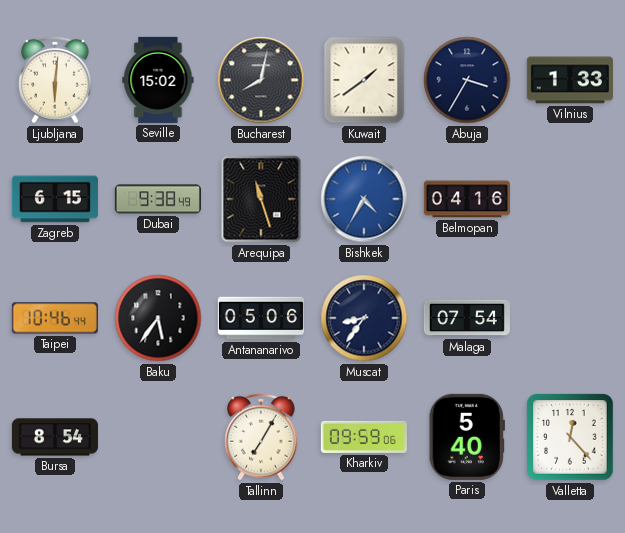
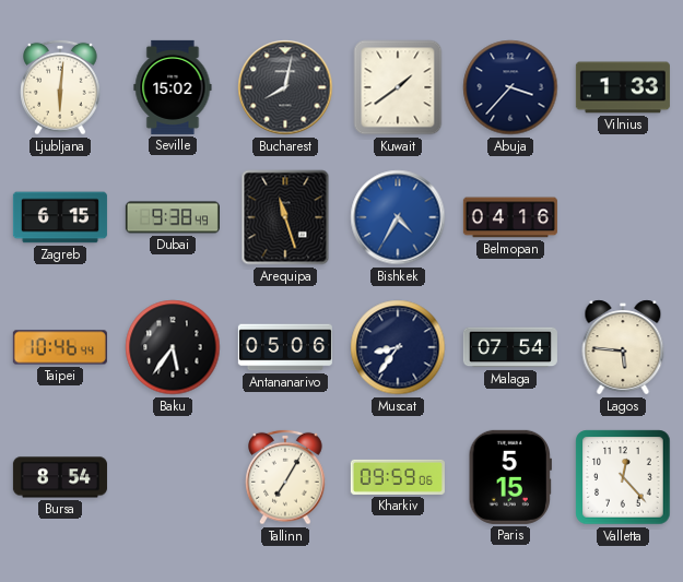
Abuja: 3:35 -> 3:37
Lagos: none -> 5:46
Paris: 5:40 -> 5:15
